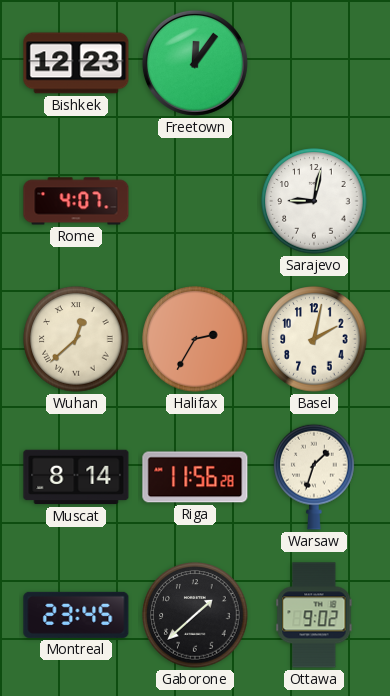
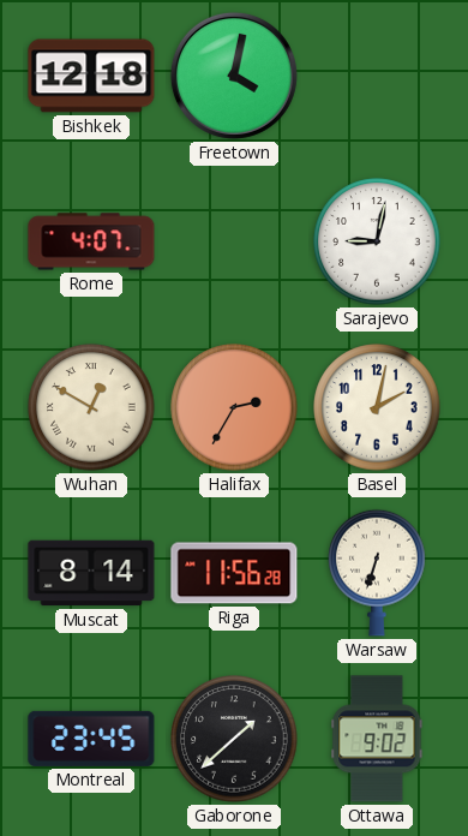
Bishkek: 12:23 -> 12:18
Freetown: 12:06 -> 4:02
Wuhan: 12:38 -> 12:50
Warsaw: 1:33 -> 6:33
